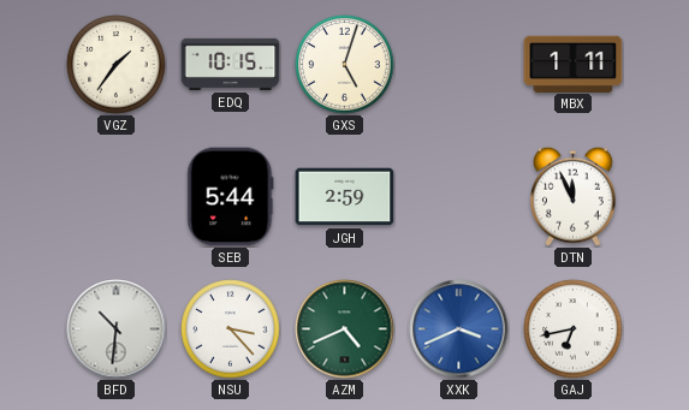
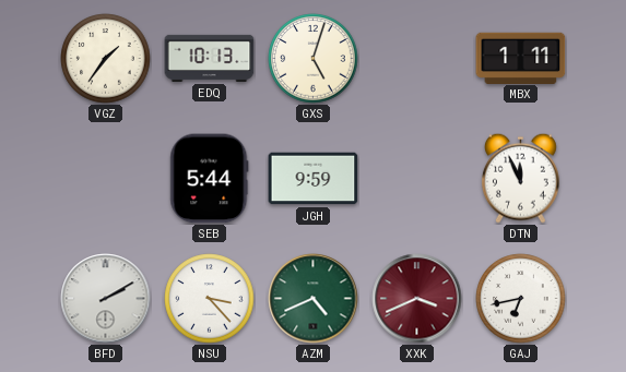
EDQ: 10:15 -> 10:13
JGH: 2:59 -> 9:59
BFD: 10:31 -> 2:10
XXK dial: blue -> burgundy
